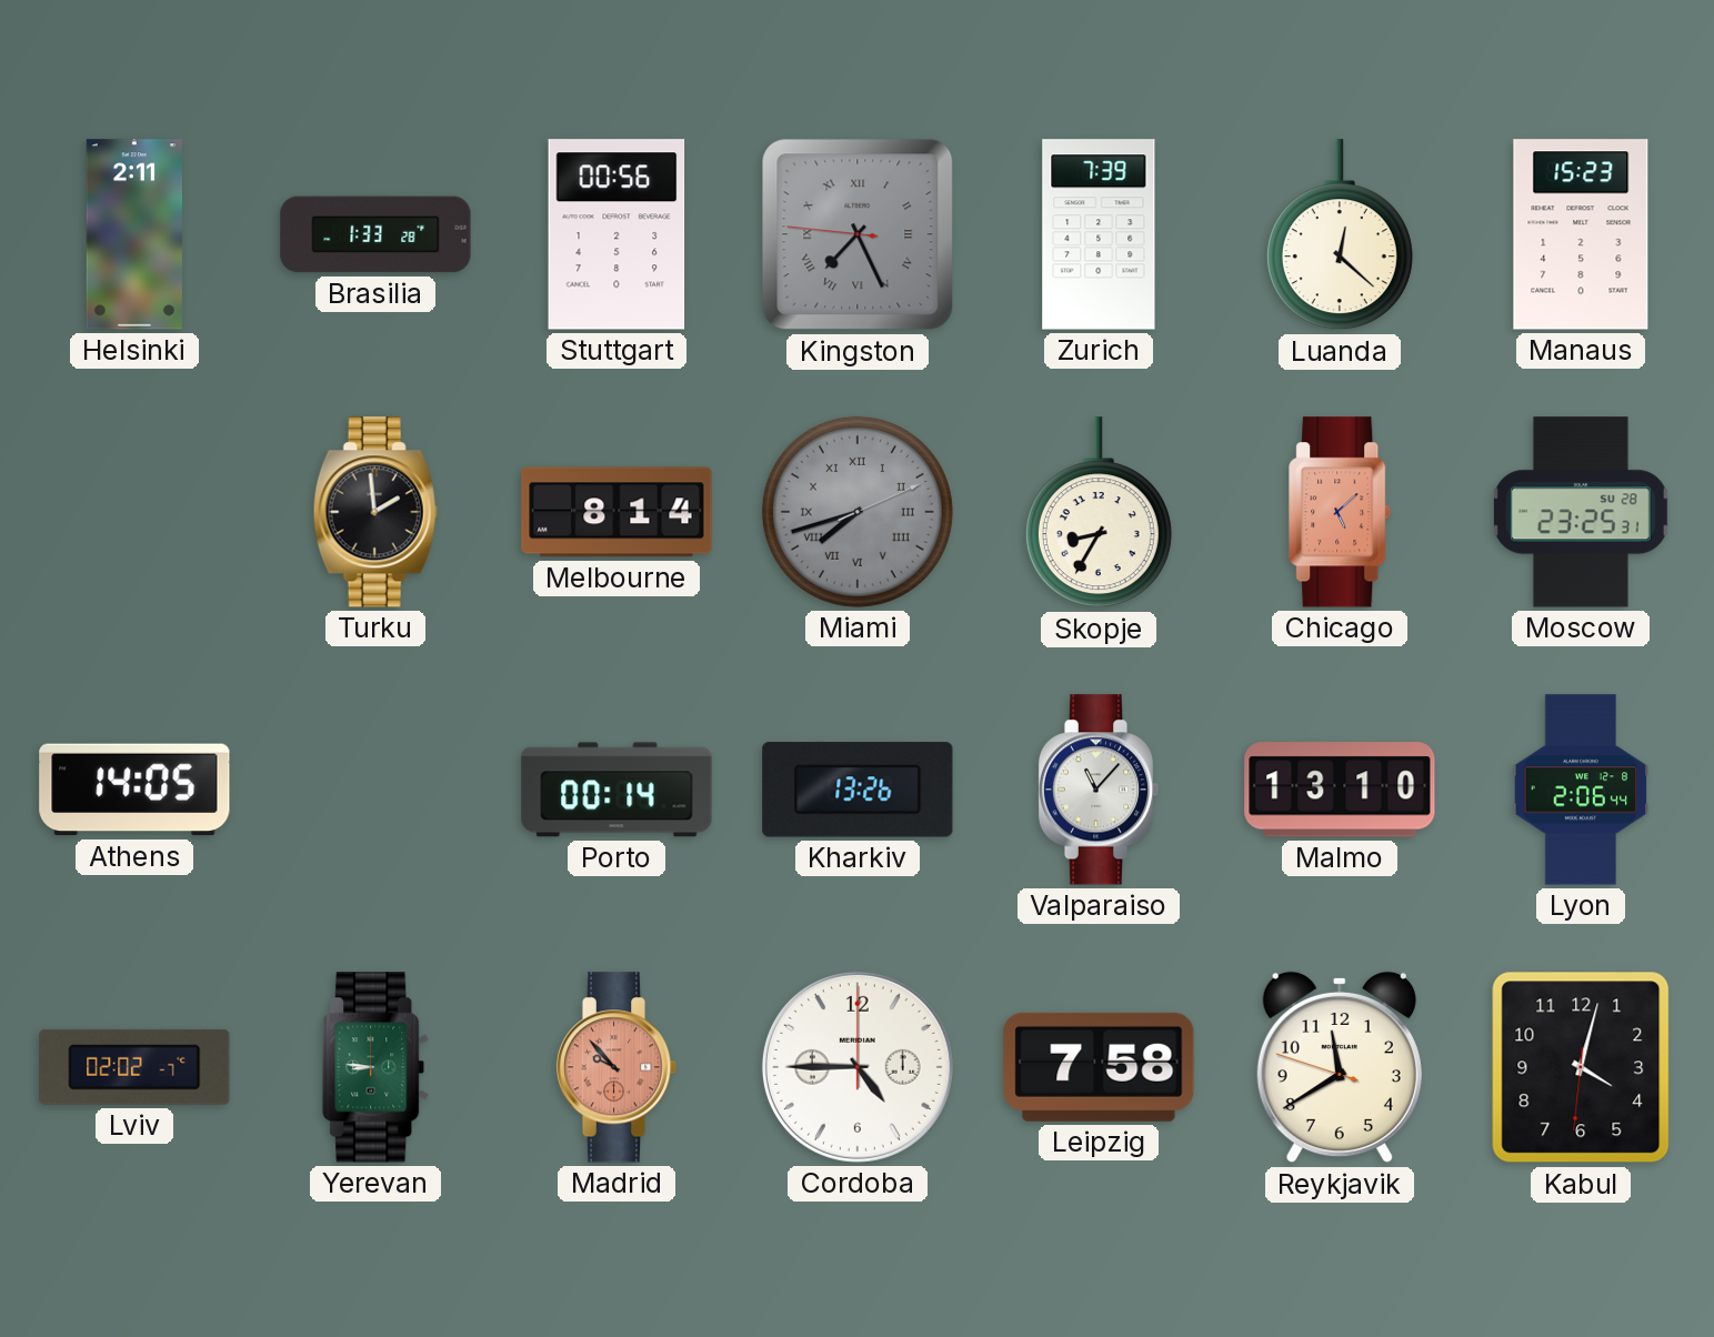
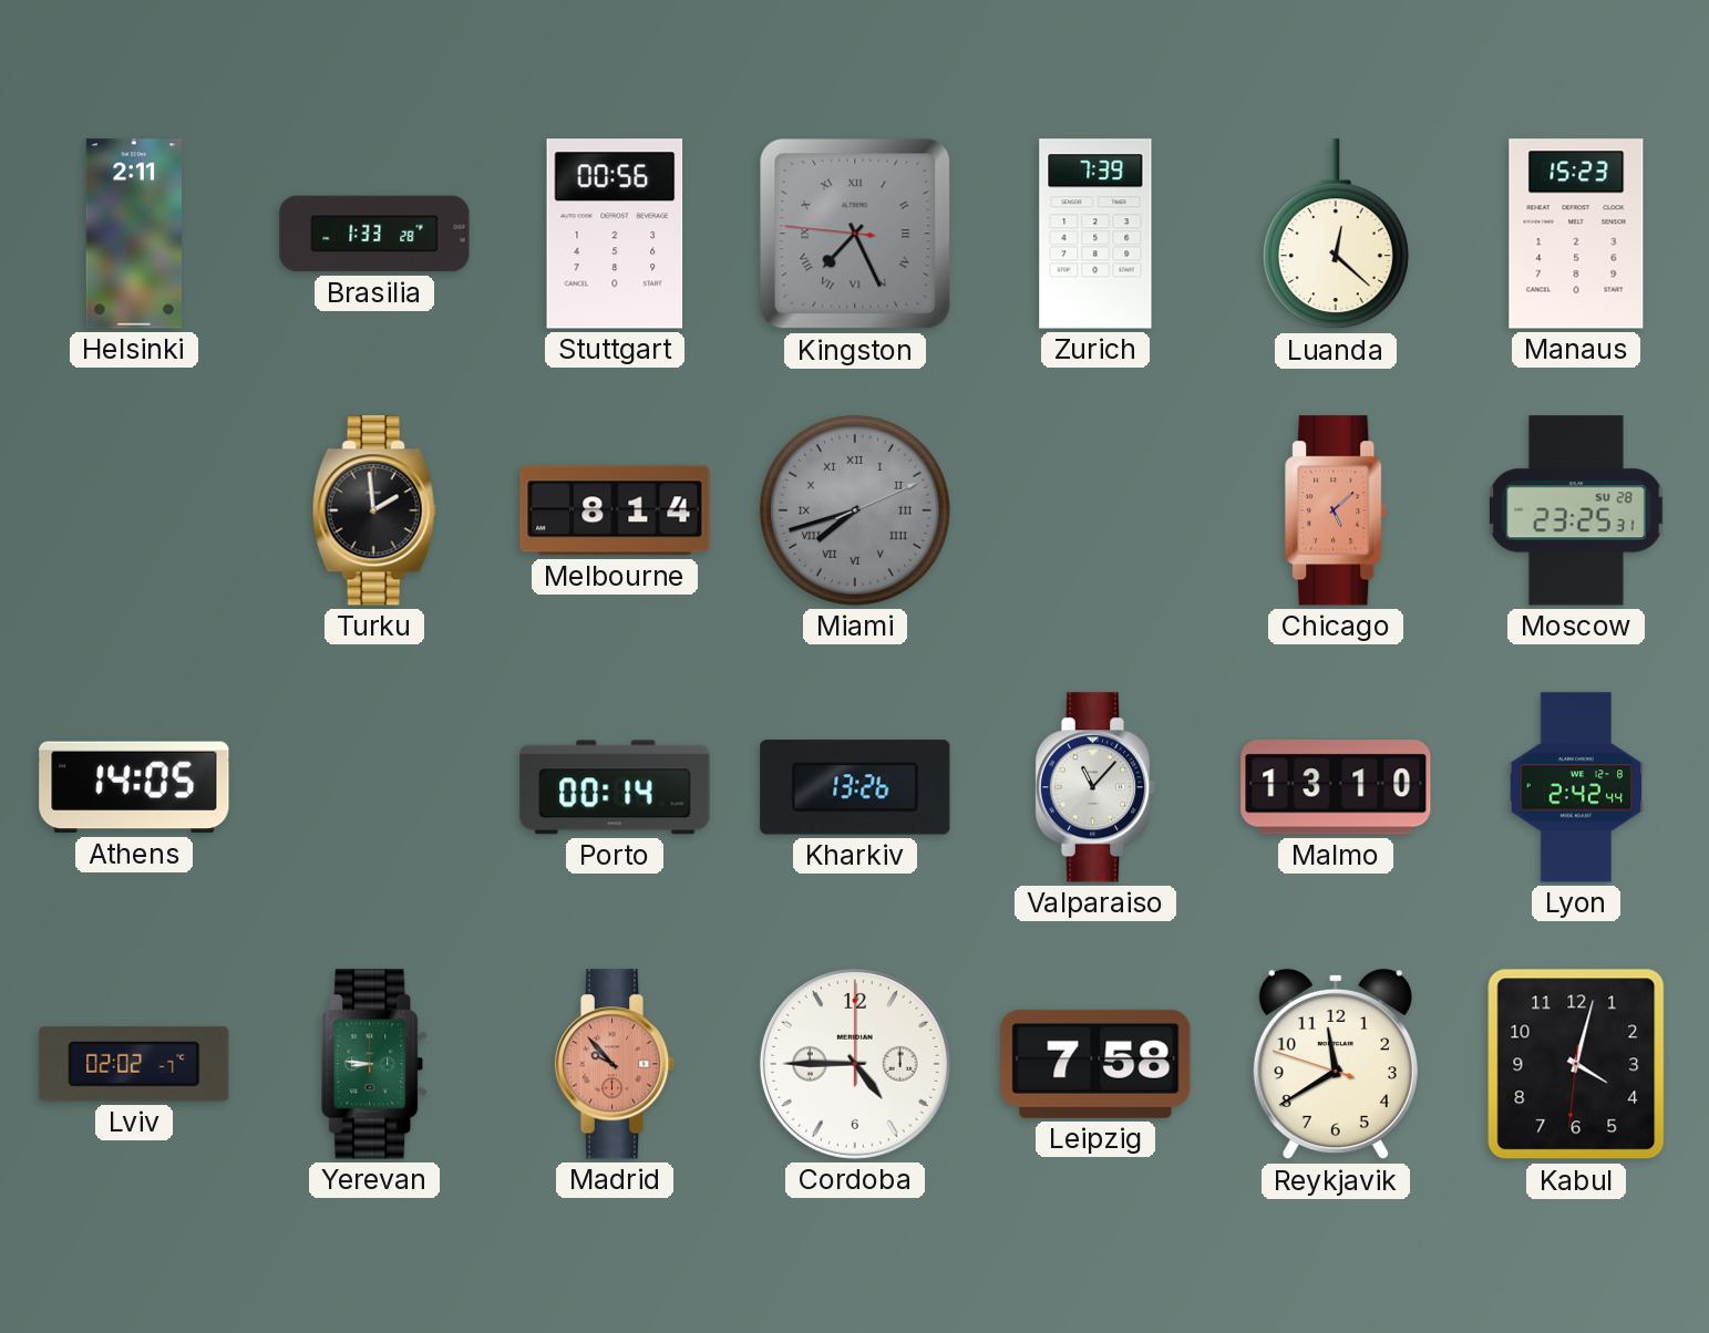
Skopje: 8:35 -> none
Lyon: 2:06 -> 2:42
